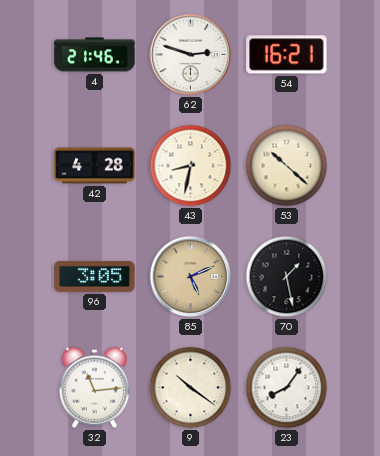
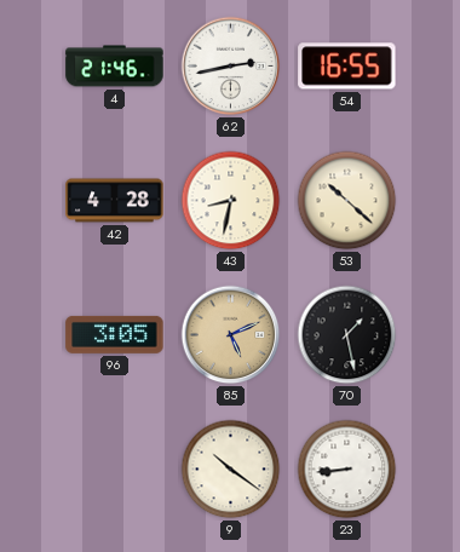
62: 2:48 -> 2:43
54: 16:21 -> 16:55
32: 11:14 -> none
23: 8:06 -> 8:44
